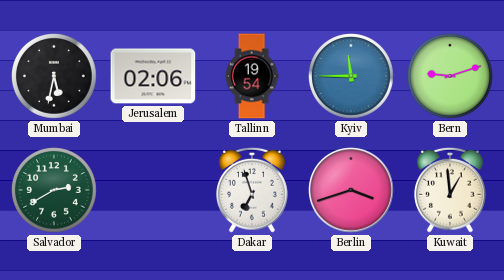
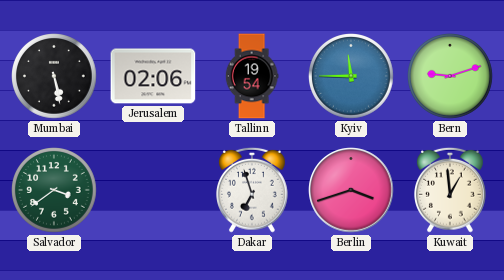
Mumbai: 5:32 -> 5:28
Salvador: 2:40 -> 3:39
